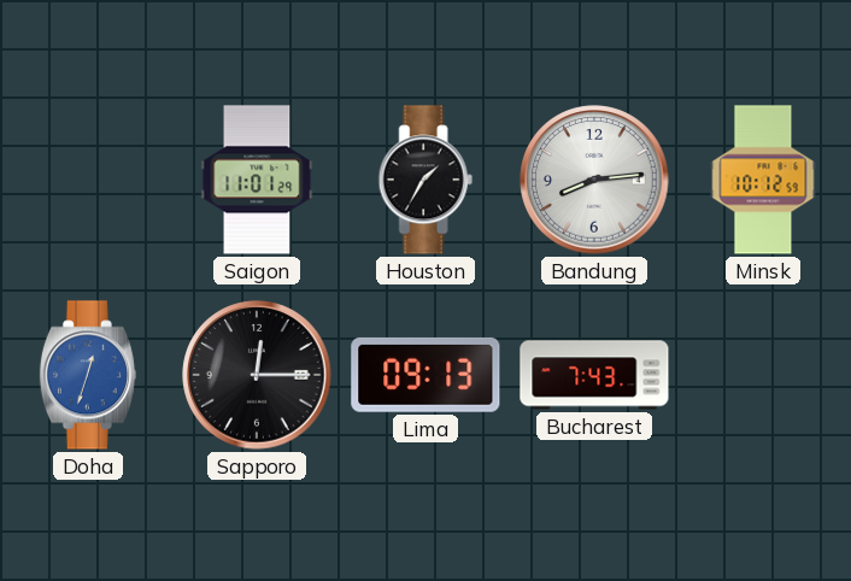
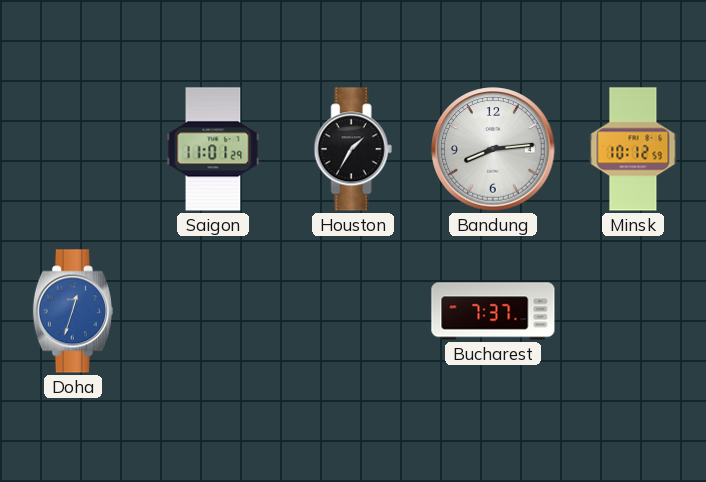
Sapporo: 12:15 -> none
Lima: 09:13 -> none
Bucharest: 7:43 -> 7:37
